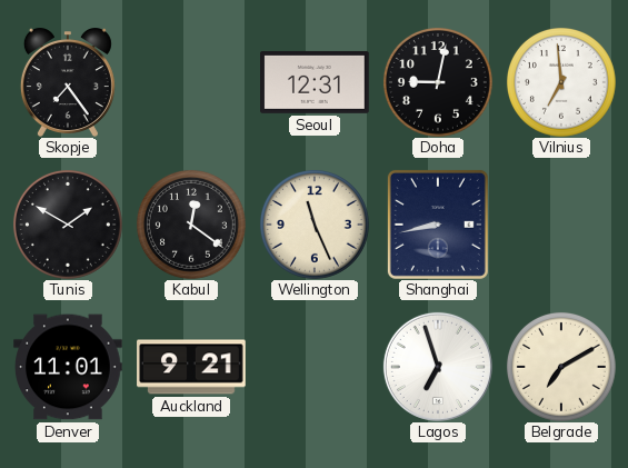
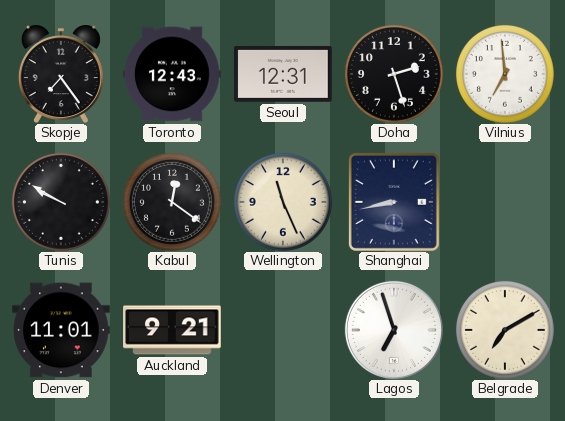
Toronto: none -> 12:43
Doha: 9:02 -> 2:27
Tunis: 1:50 -> 9:50
